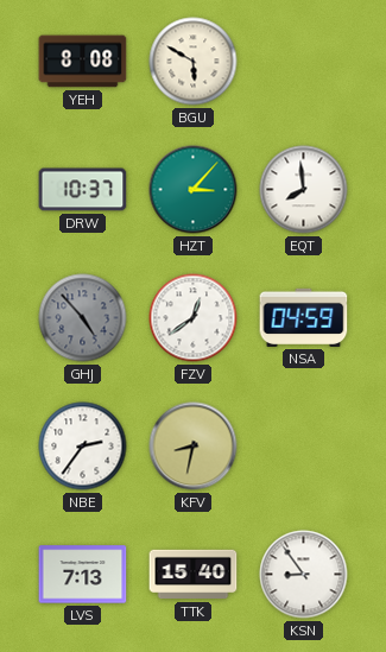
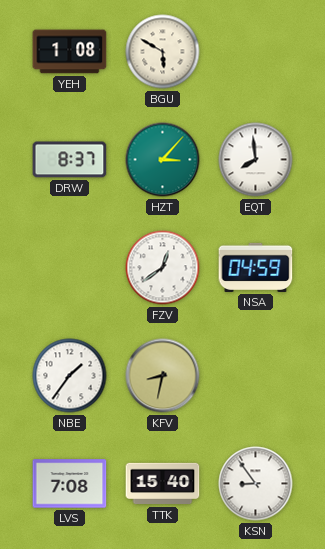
YEH: 8:08 -> 1:08
DRW: 10:37 -> 8:37
GHJ: 4:53 -> none
NBE: 2:36 -> 1:36
LVS: 7:13 -> 7:08
